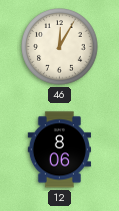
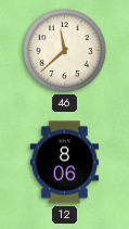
46: 12:05 -> 11:38
